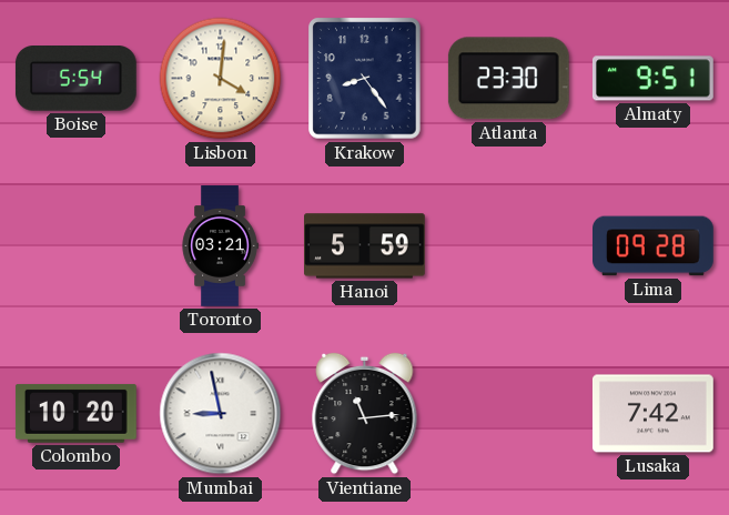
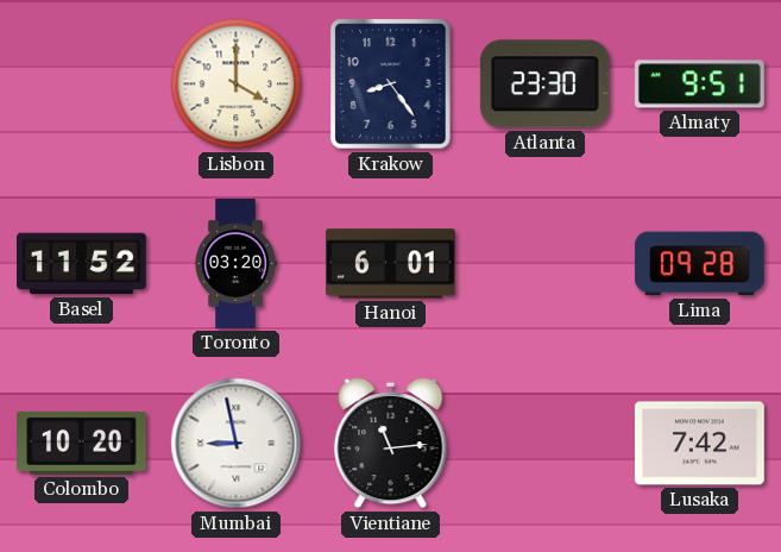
Boise: 5:54 -> none
Lisbon: 4:01 -> 4:00
Basel: none -> 11:52
Toronto: 03:21 -> 03:20
Hanoi: 5:59 -> 6:01
